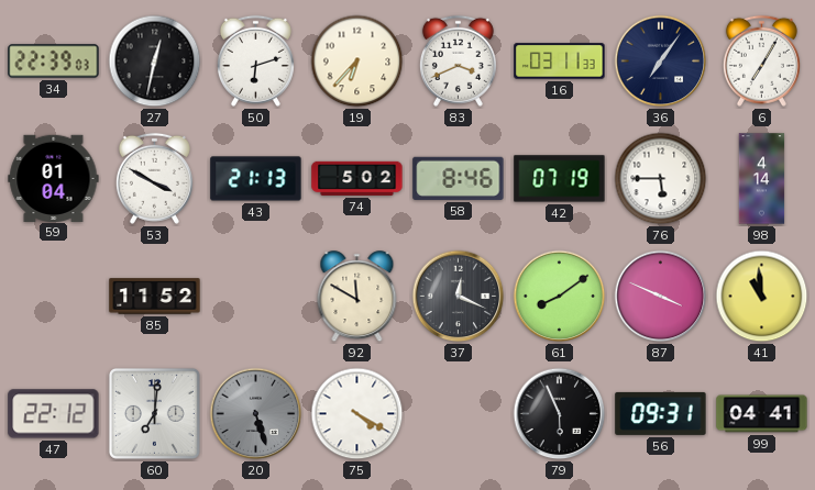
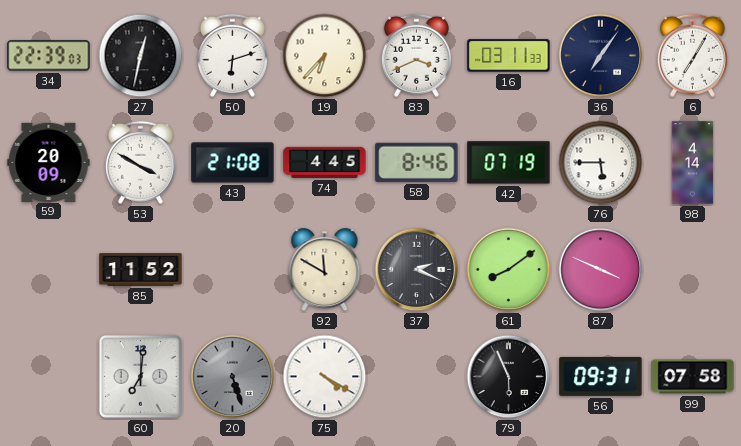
59: 01:04 -> 20:09
43: 21:13 -> 21:08
74: 5:02 -> 4:45
37: 12:19 -> 2:19
41: 10:59 -> none
47: 22:12 -> none
99: 04:41 -> 07:58
